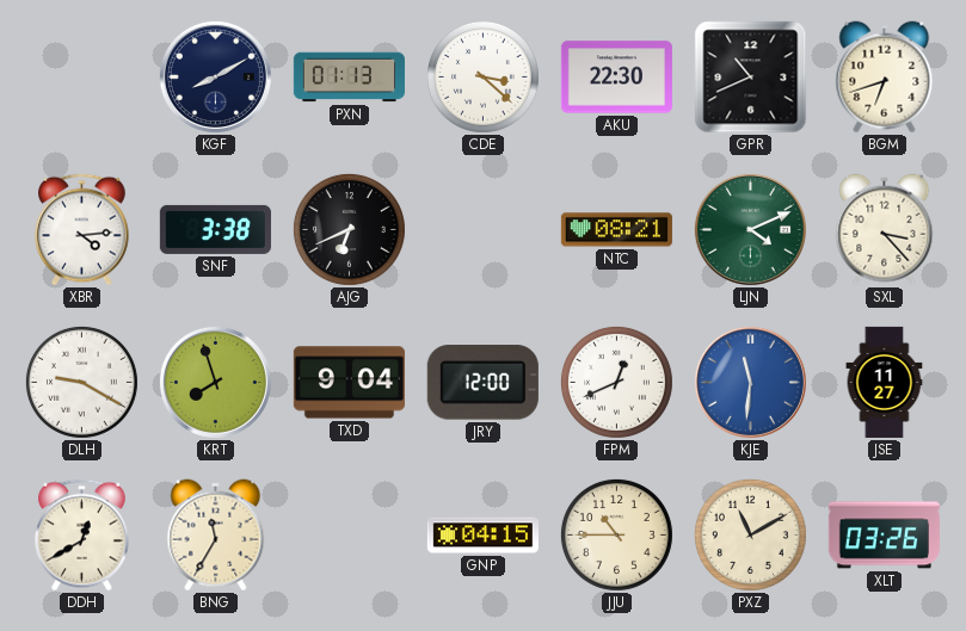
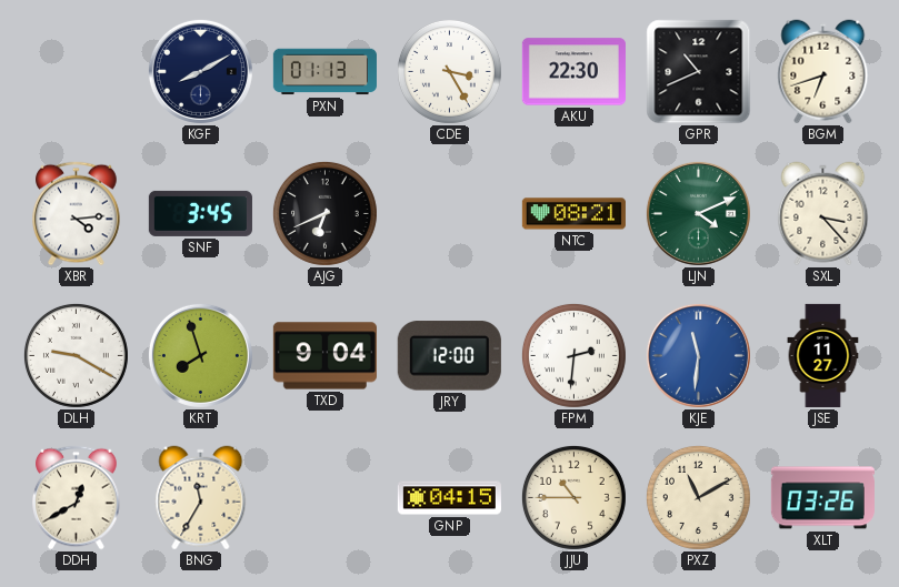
CDE: 3:22 -> 3:25
SNF: 3:38 -> 3:45
FPM: 12:41 -> 2:31
